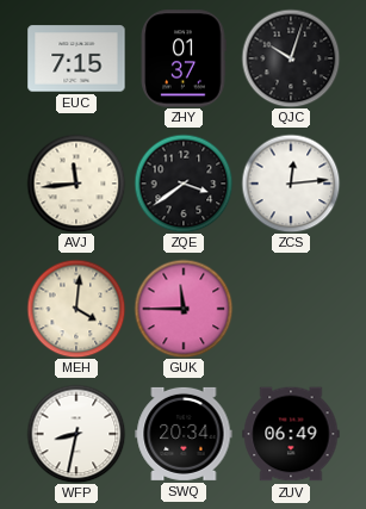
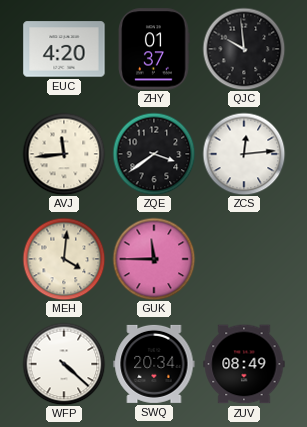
EUC: 7:15 -> 4:20
QJC: 10:03 -> 9:59
WFP: 8:32 -> 4:22
ZUV: 06:49 -> 08:49
